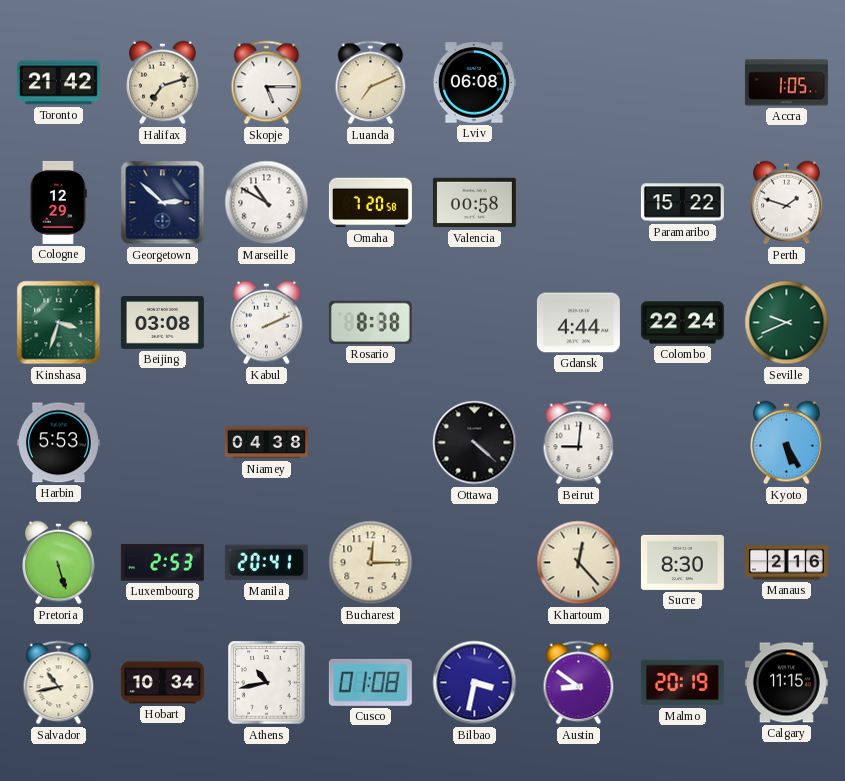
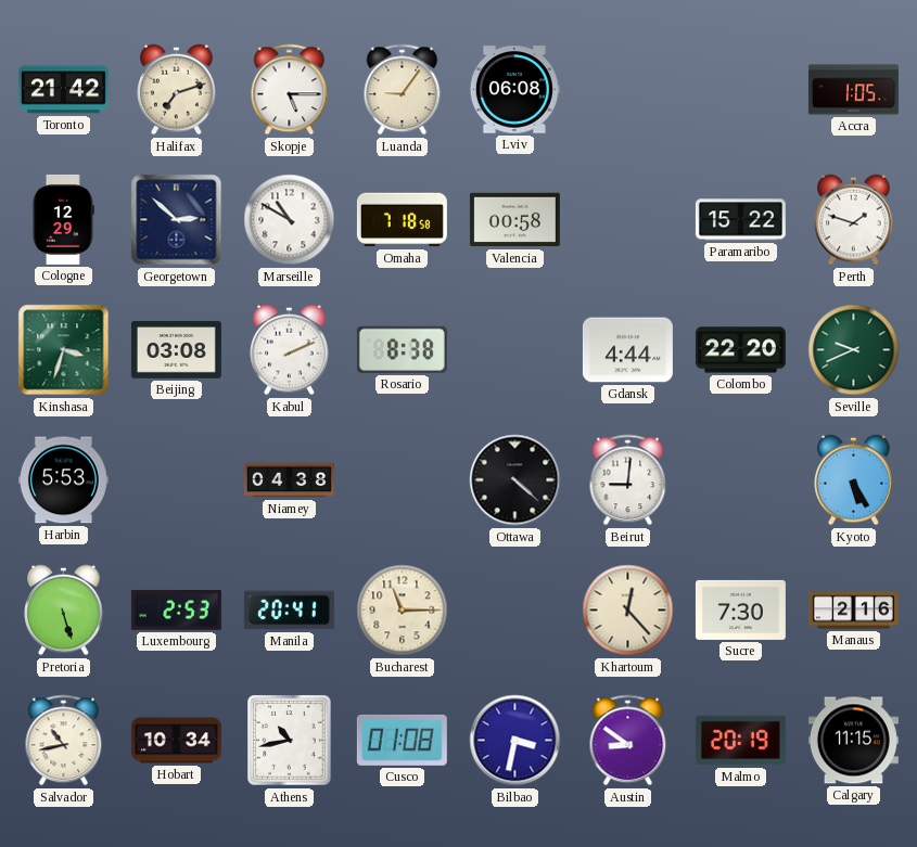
Luanda: 7:11 -> 9:06
Omaha: 7:20 -> 7:18
Colombo: 22:24 -> 22:20
Bucharest: 12:15 -> 11:15
Sucre: 8:30 -> 7:30
